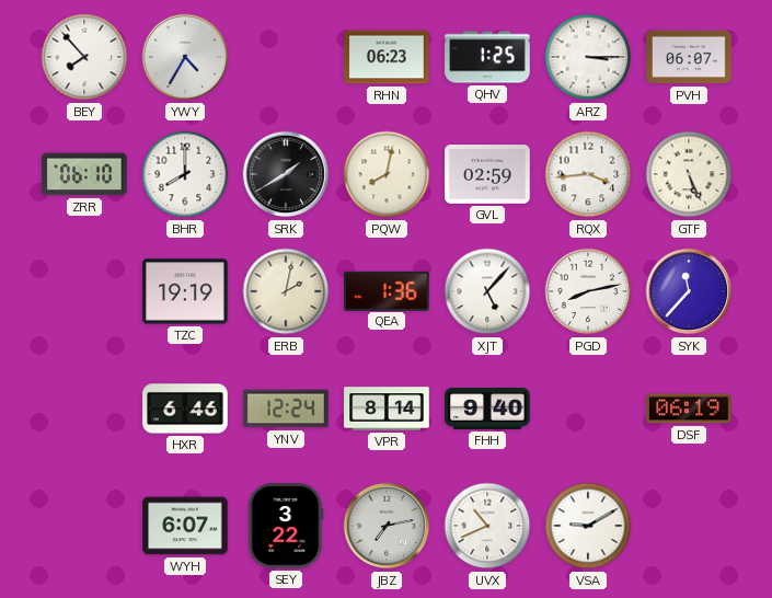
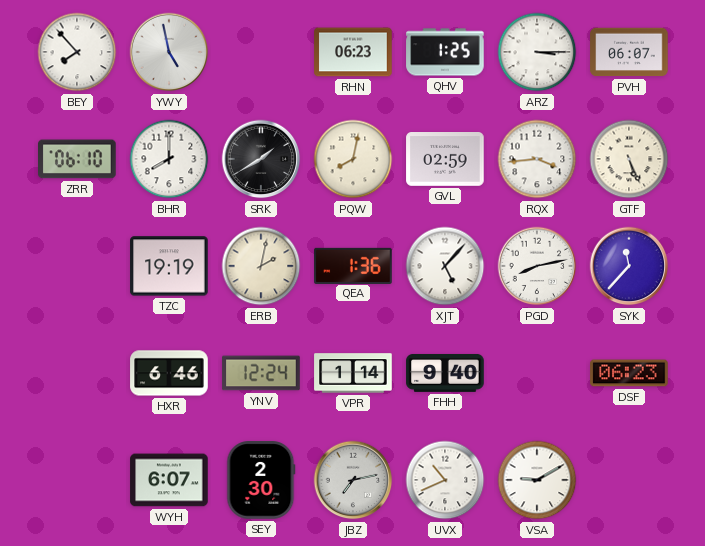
YWY: 4:35 -> 4:58
VPR: 8:14 -> 1:14
DSF: 06:19 -> 06:23
SEY: 3:22 -> 2:30
